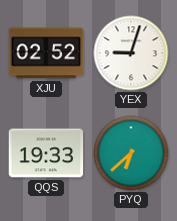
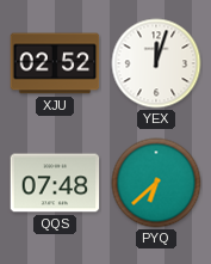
YEX: 9:03 -> 12:03
QQS: 19:33 -> 07:48
